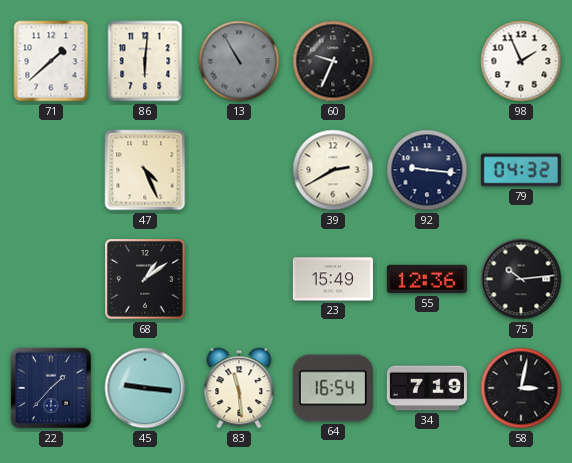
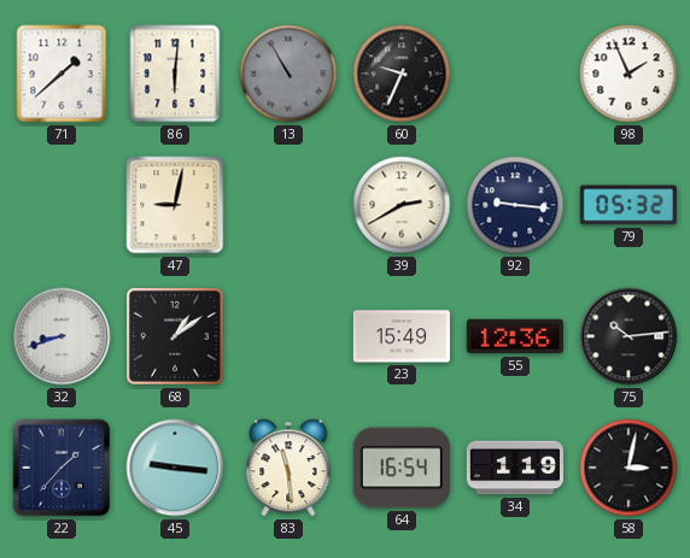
47: 4:26 -> 9:02
79: 04:32 -> 05:32
32: none -> 8:42
34: 7:19 -> 1:19
